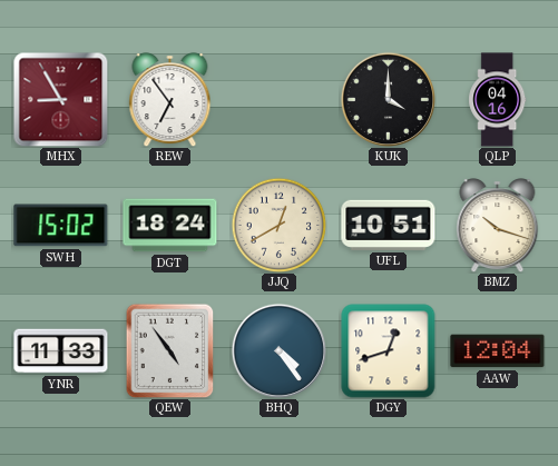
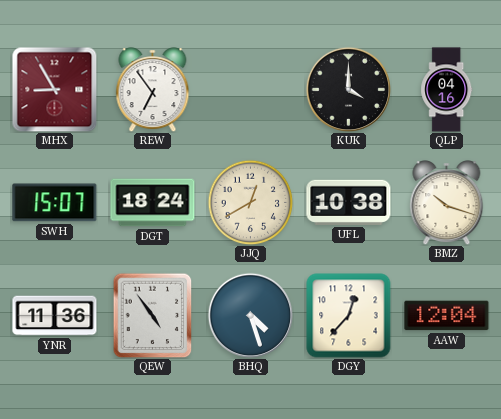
SWH: 15:02 -> 15:07
UFL: 10:51 -> 10:38
YNR: 11:33 -> 11:36
BHQ: 4:24 -> 4:27
DGY: 12:42 -> 12:37
